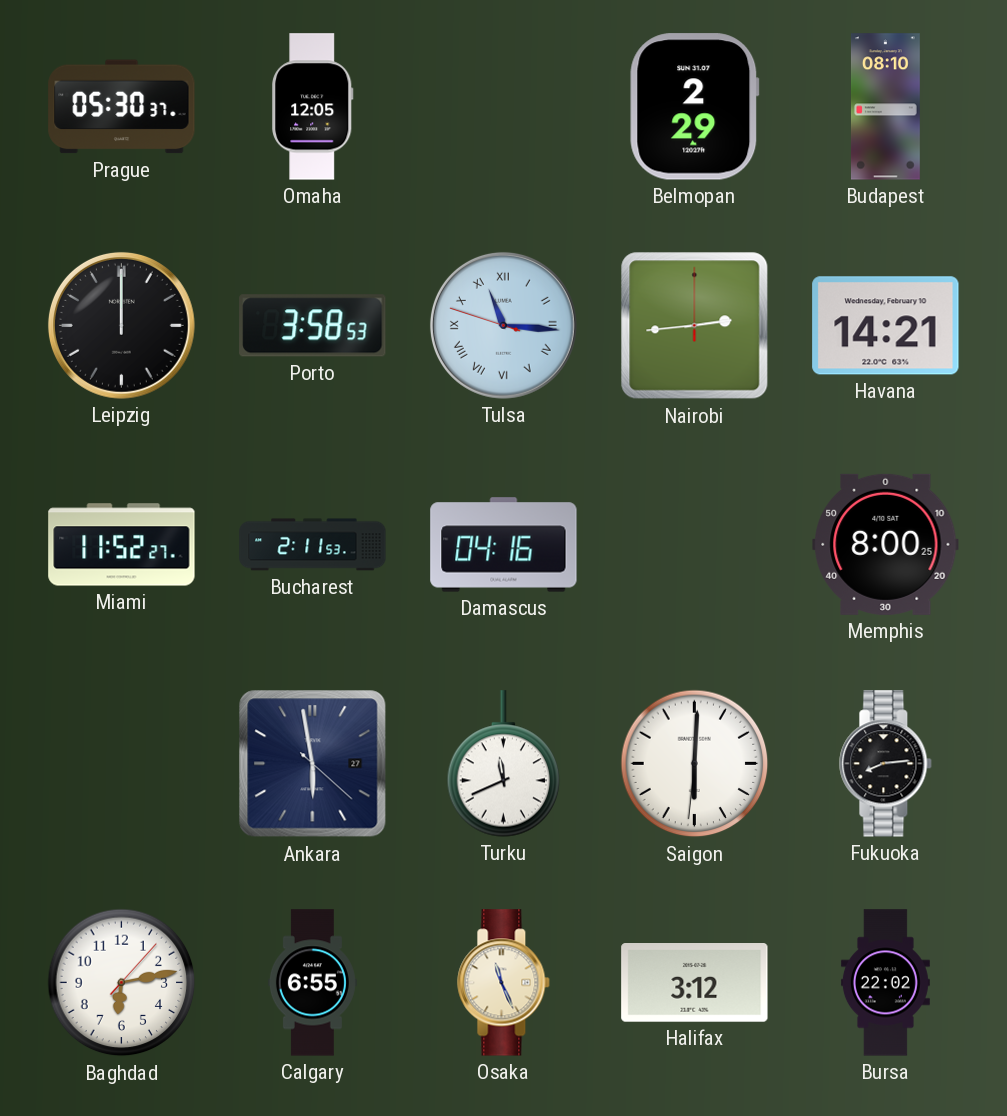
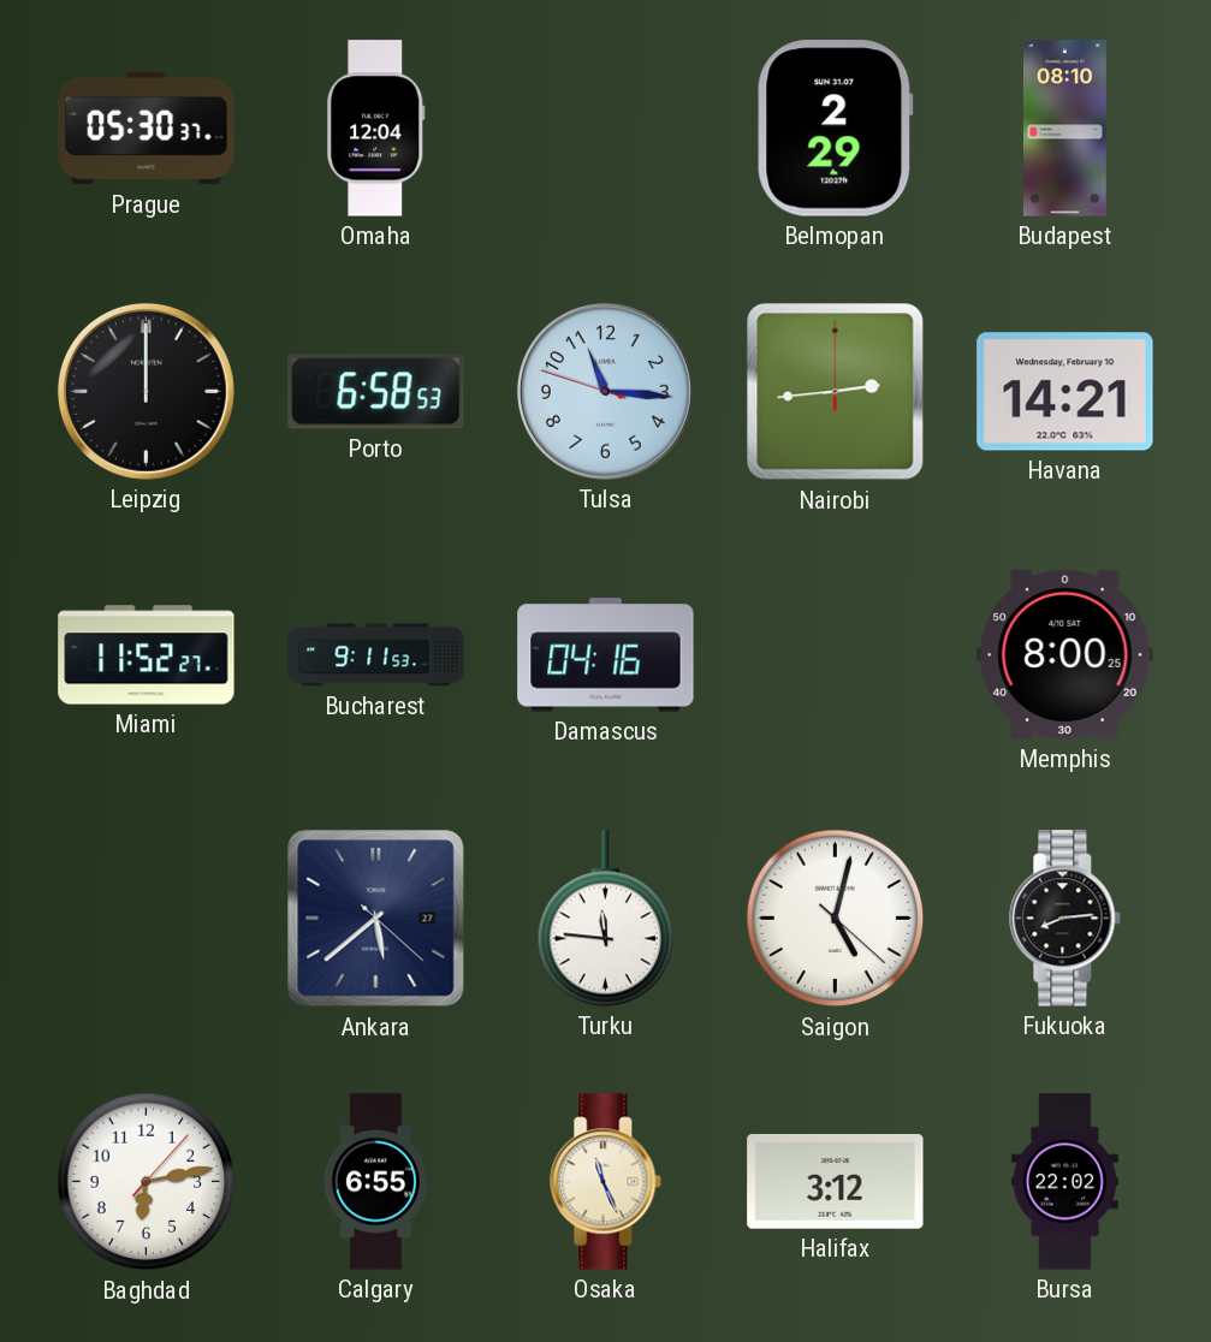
Omaha: 12:05 -> 12:04
Porto: 3:58 -> 6:58
Tulsa numerals: Roman -> Arabic
Bucharest: 2:11 -> 9:11
Ankara: 5:58 -> 5:38
Turku: 11:41 -> 11:46
Saigon: 6:00 -> 5:02
